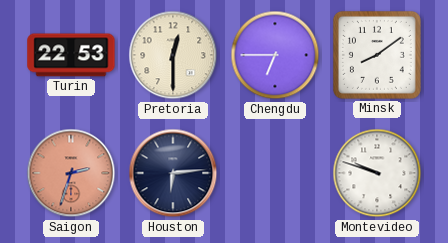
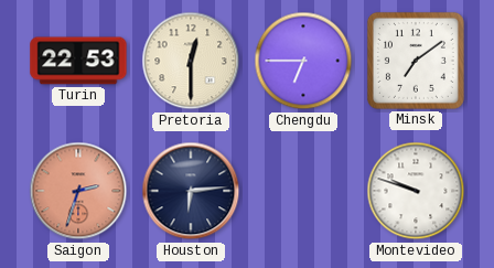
Minsk: 8:09 -> 7:09
